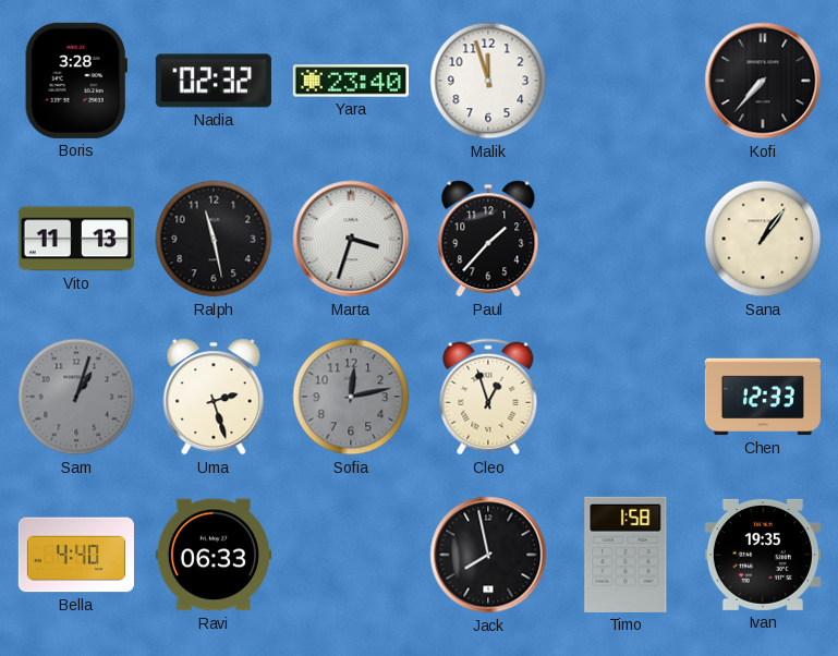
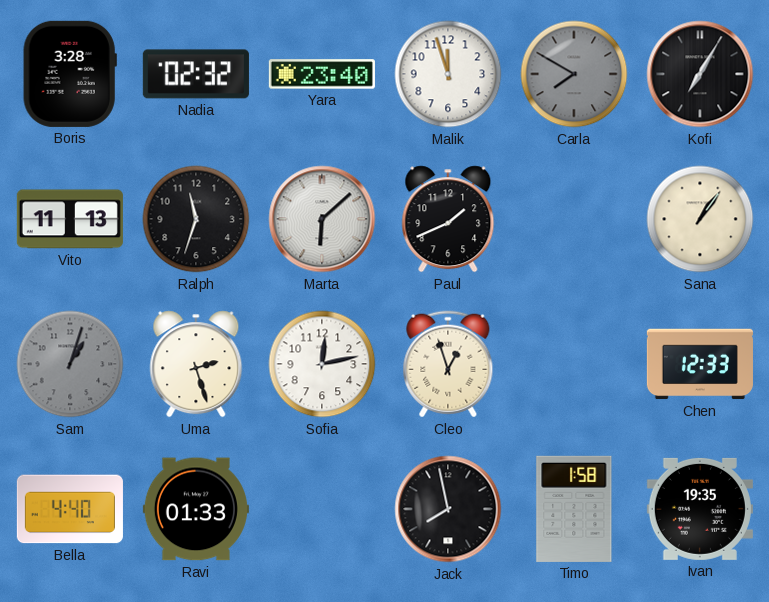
Carla: none -> 7:50
Kofi: 7:37 -> 7:05
Ralph: 11:28 -> 11:33
Marta: 3:33 -> 6:08
Paul: 1:37 -> 1:41
Sofia dial: grey -> white
Ravi: 06:33 -> 01:33
